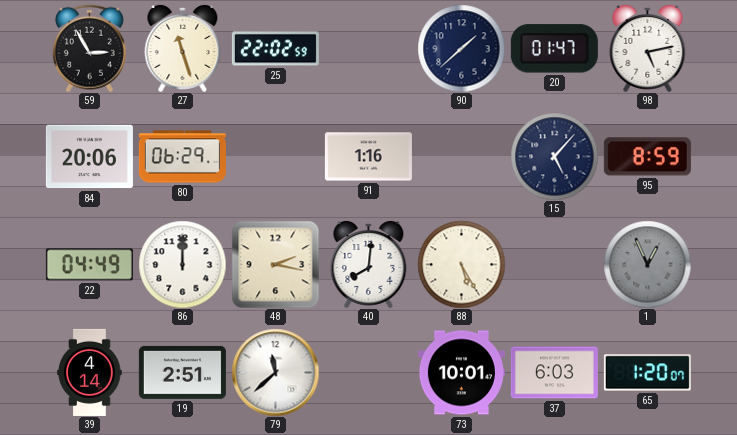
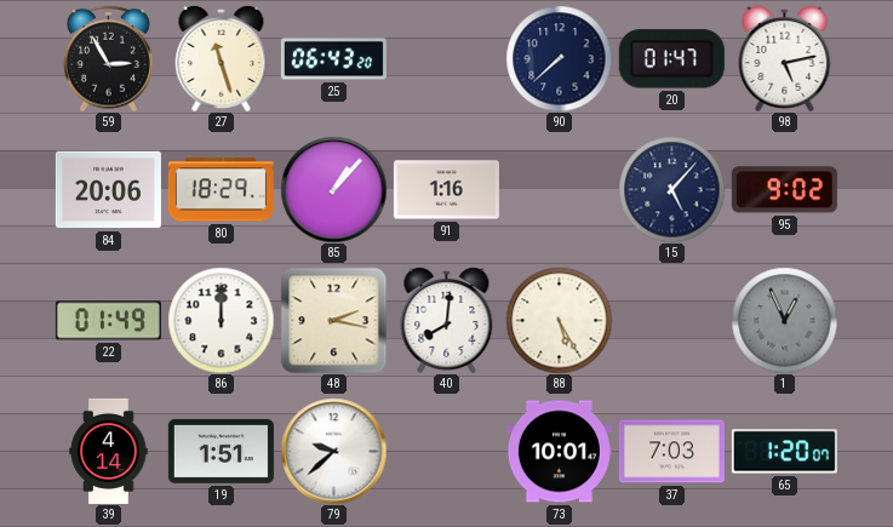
25: 22:02 -> 06:43
90: 1:38 -> 7:38
80: 06:29 -> 18:29
85: none -> 1:07
95: 8:59 -> 9:02
22: 04:49 -> 01:49
19: 2:51 -> 1:51
79: 11:38 -> 9:38
37: 6:03 -> 7:03
